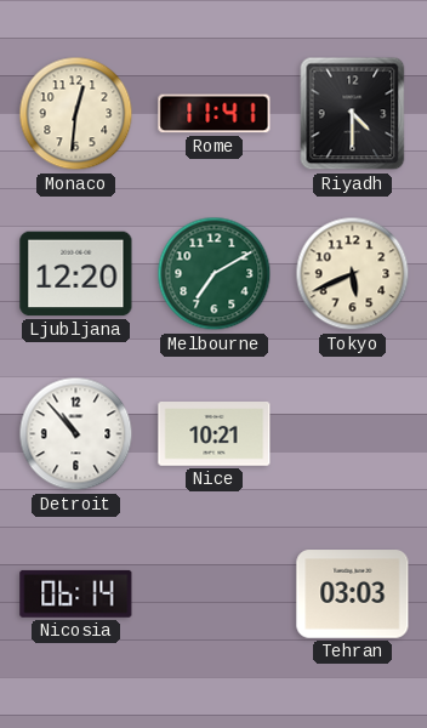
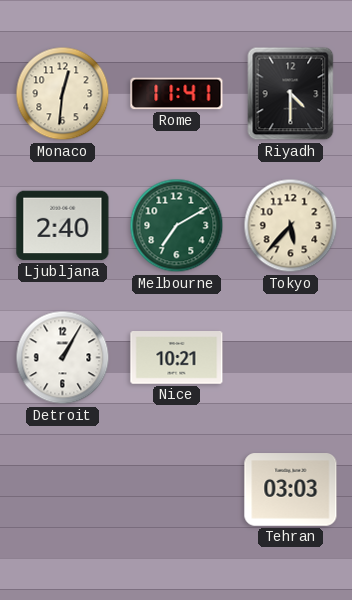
Ljubljana: 12:20 -> 2:40
Tokyo: 5:41 -> 5:37
Detroit: 10:53 -> 1:05
Nicosia: 06:14 -> none
